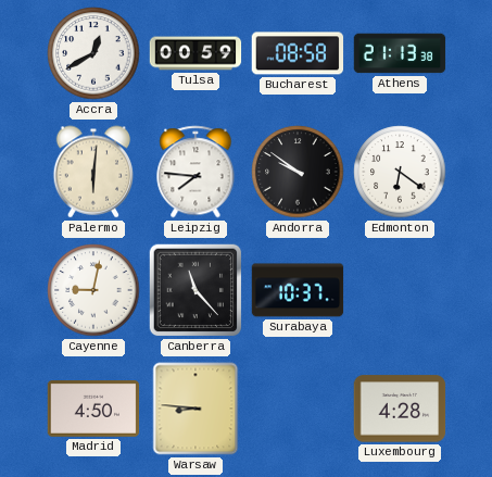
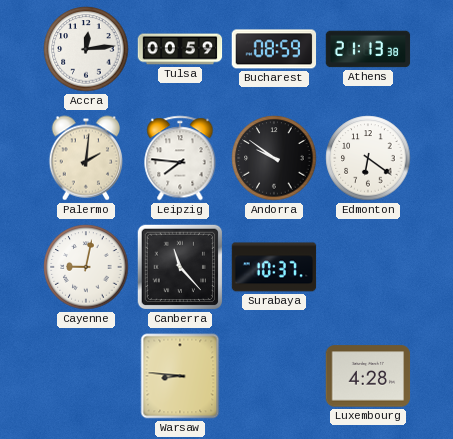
Accra: 12:40 -> 12:14
Bucharest: 08:58 -> 08:59
Palermo: 6:01 -> 2:01
Madrid: 4:50 -> none
